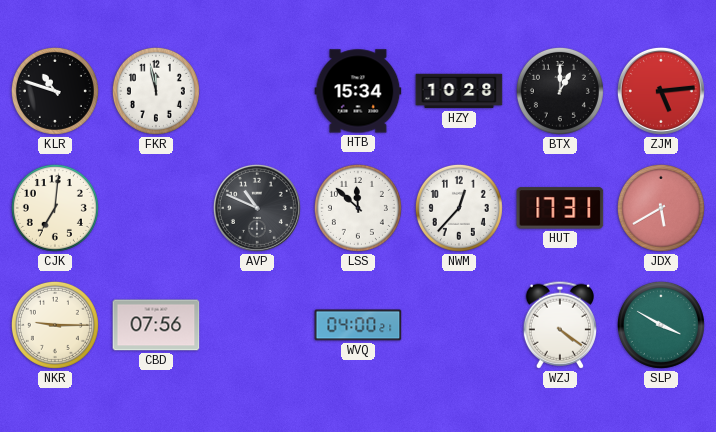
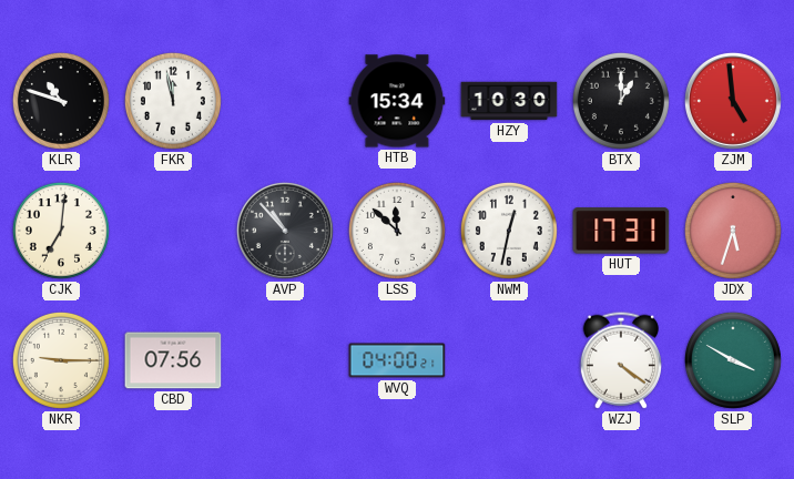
HZY: 10:28 -> 10:30
ZJM: 5:14 -> 4:59
AVP: 10:49 -> 10:53
NWM: 12:37 -> 12:32
JDX: 5:40 -> 5:33
